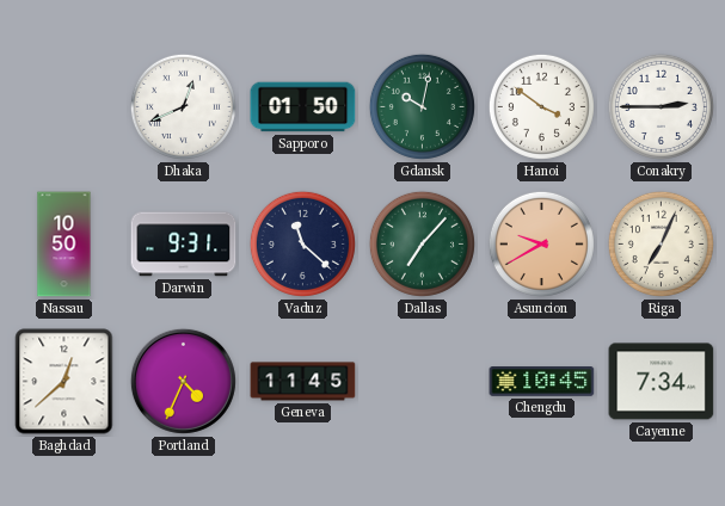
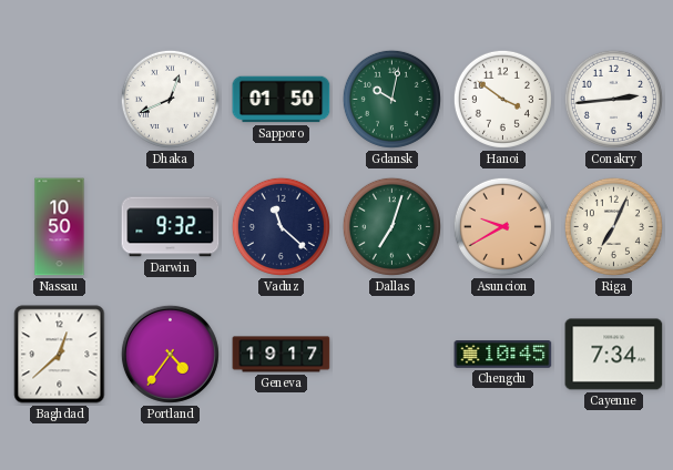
Conakry: 2:45 -> 2:44
Darwin: 9:31 -> 9:32
Dallas: 7:07 -> 7:03
Portland: 4:34 -> 4:36
Geneva: 11:45 -> 19:17
